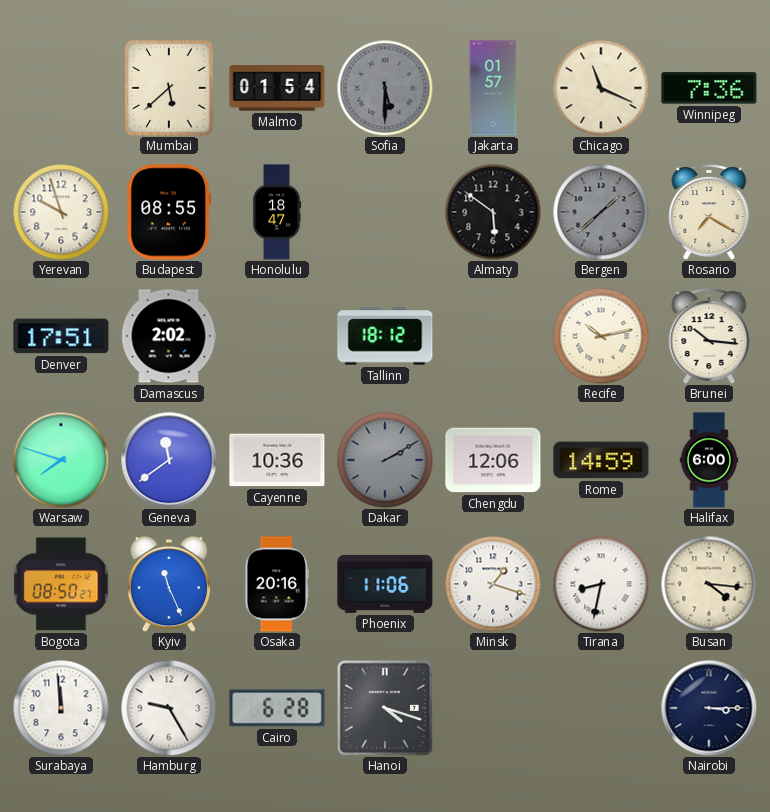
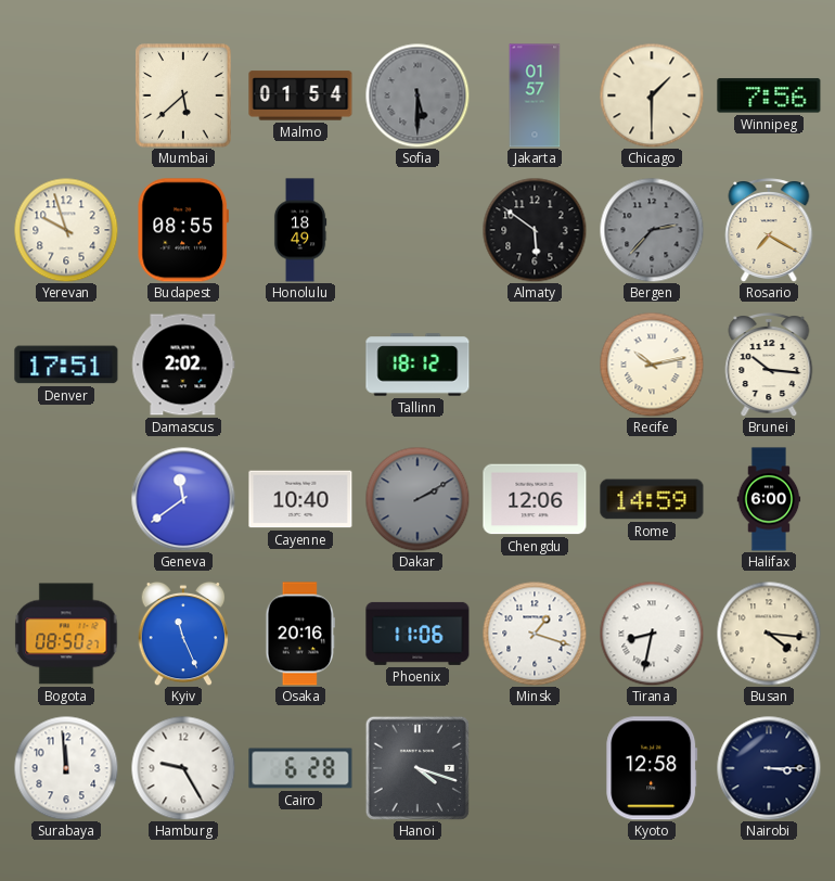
Chicago: 11:19 -> 1:30
Winnipeg: 7:36 -> 7:56
Honolulu: 18:47 -> 18:49
Bergen: 1:38 -> 2:37
Warsaw: 7:48 -> none
Cayenne: 10:36 -> 10:40
Kyoto: none -> 12:58
